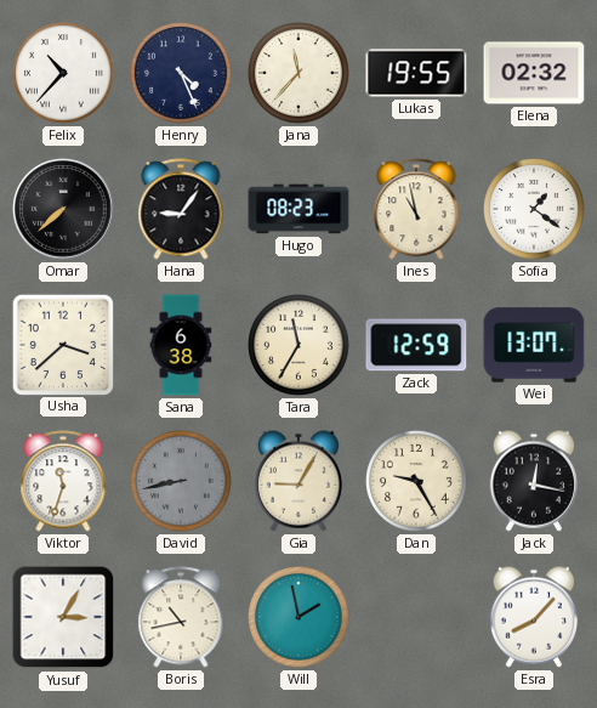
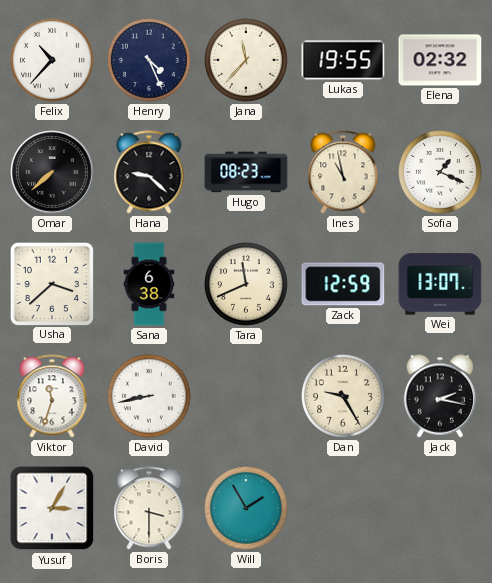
Hana: 9:06 -> 9:22
Sofia: 1:21 -> 1:19
Tara: 11:35 -> 11:41
David dial: grey -> white
Gia: 9:05 -> none
Jack: 12:17 -> 2:17
Boris: 10:43 -> 3:30
Will: 1:58 -> 1:55
Esra: 8:07 -> none
